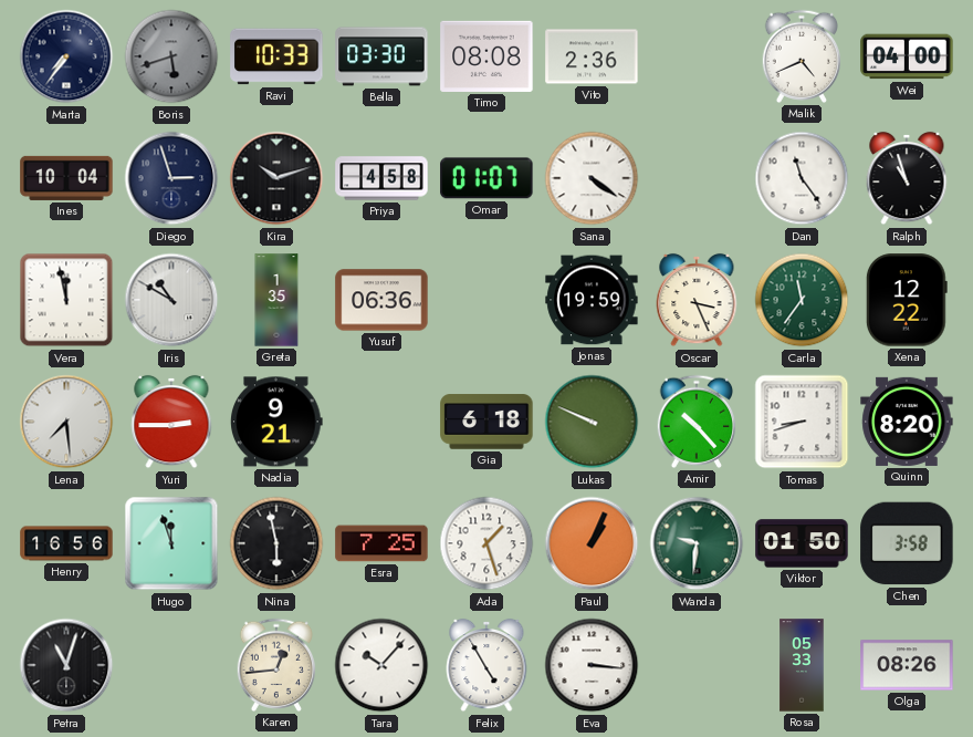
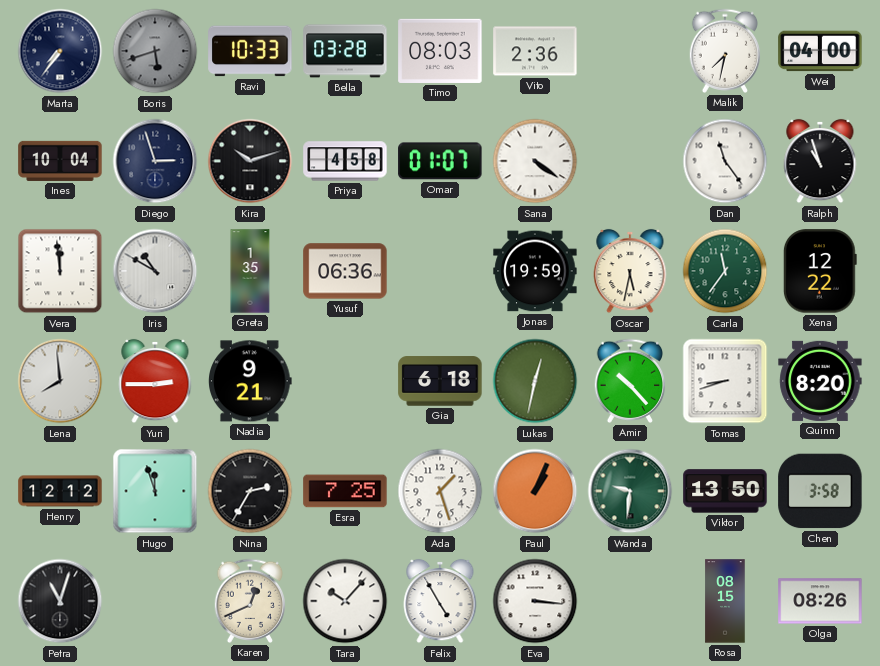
Bella: 03:30 -> 03:28
Timo: 08:08 -> 08:03
Malik: 4:41 -> 7:32
Vera: 11:58 -> 11:59
Oscar: 3:26 -> 5:32
Lena: 7:29 -> 7:59
Lukas: 9:49 -> 12:32
Henry: 16:56 -> 12:12
Nina: 5:58 -> 2:35
Viktor: 01:50 -> 13:50
Karen: 12:44 -> 12:41
Rosa: 05:33 -> 08:15
